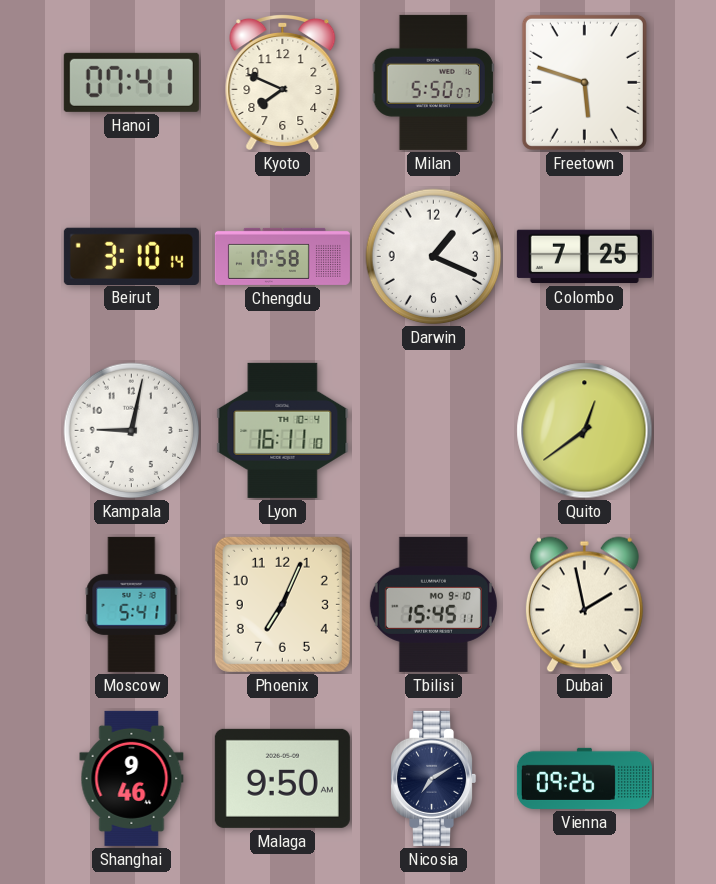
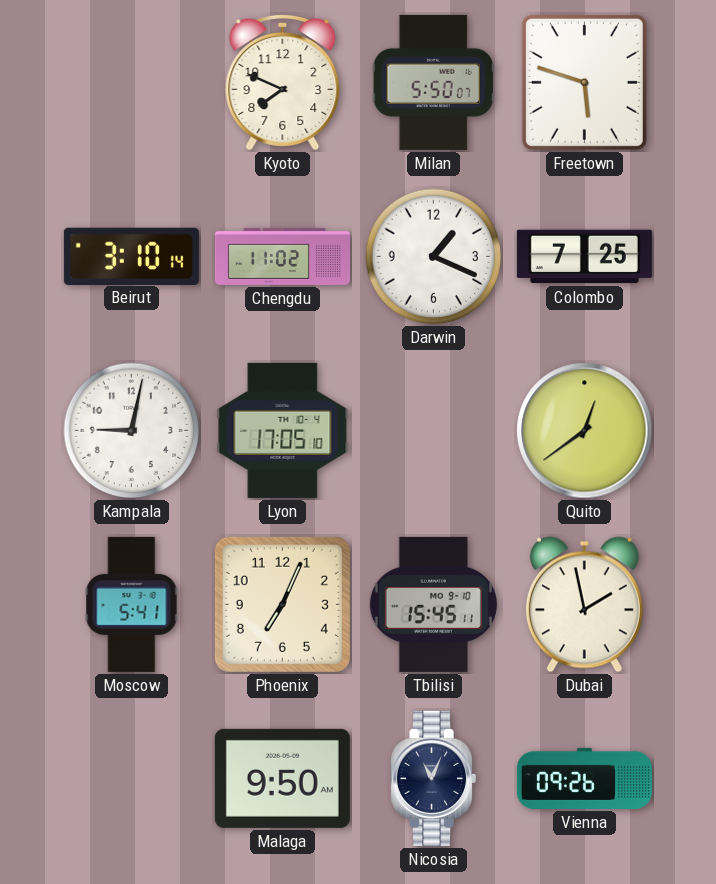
Hanoi: 07:41 -> none
Chengdu: 10:58 -> 11:02
Lyon: 16:11 -> 17:05
Shanghai: 9:46 -> none
Nicosia: 7:10 -> 11:04
